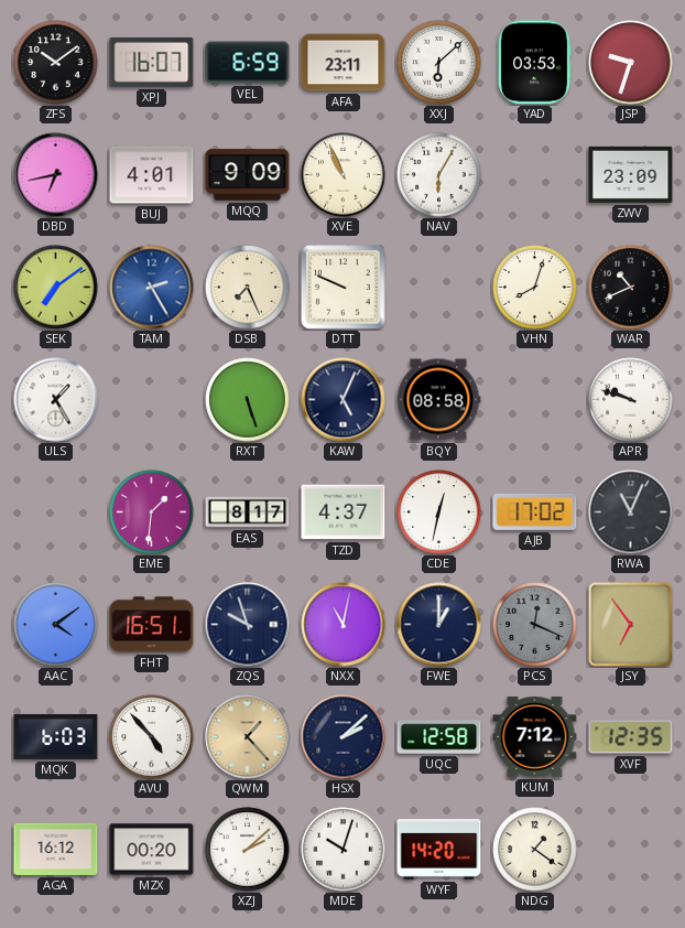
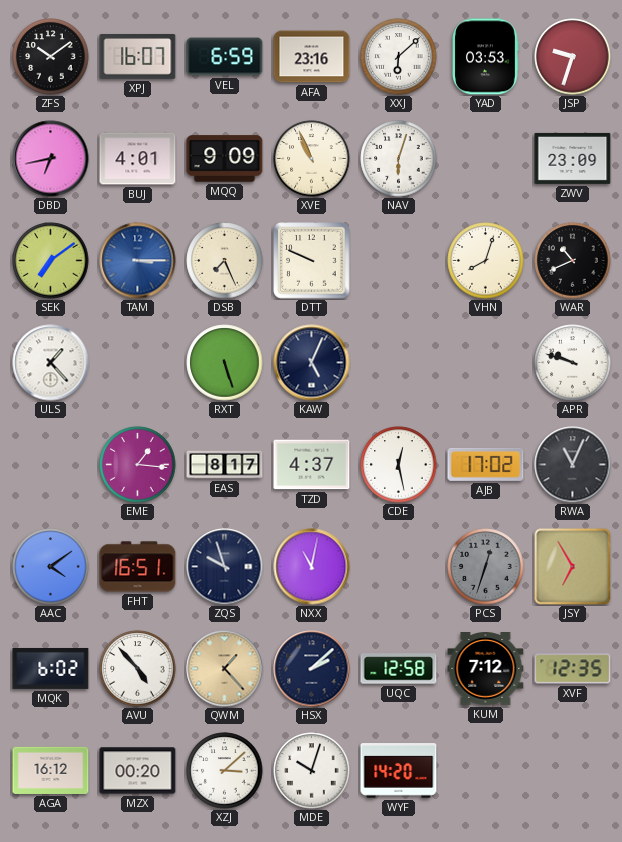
AFA: 23:11 -> 23:16
NAV: 6:05 -> 6:03
TAM: 2:25 -> 3:15
ULS: 1:25 -> 1:23
BQY: 08:58 -> none
EME: 1:31 -> 1:16
CDE: 12:32 -> 12:28
FWE: 1:00 -> none
PCS: 12:19 -> 12:33
JSY: 6:54 -> 6:55
MQK: 6:03 -> 6:02
XZJ: 2:08 -> 3:08
NDG: 1:21 -> none
